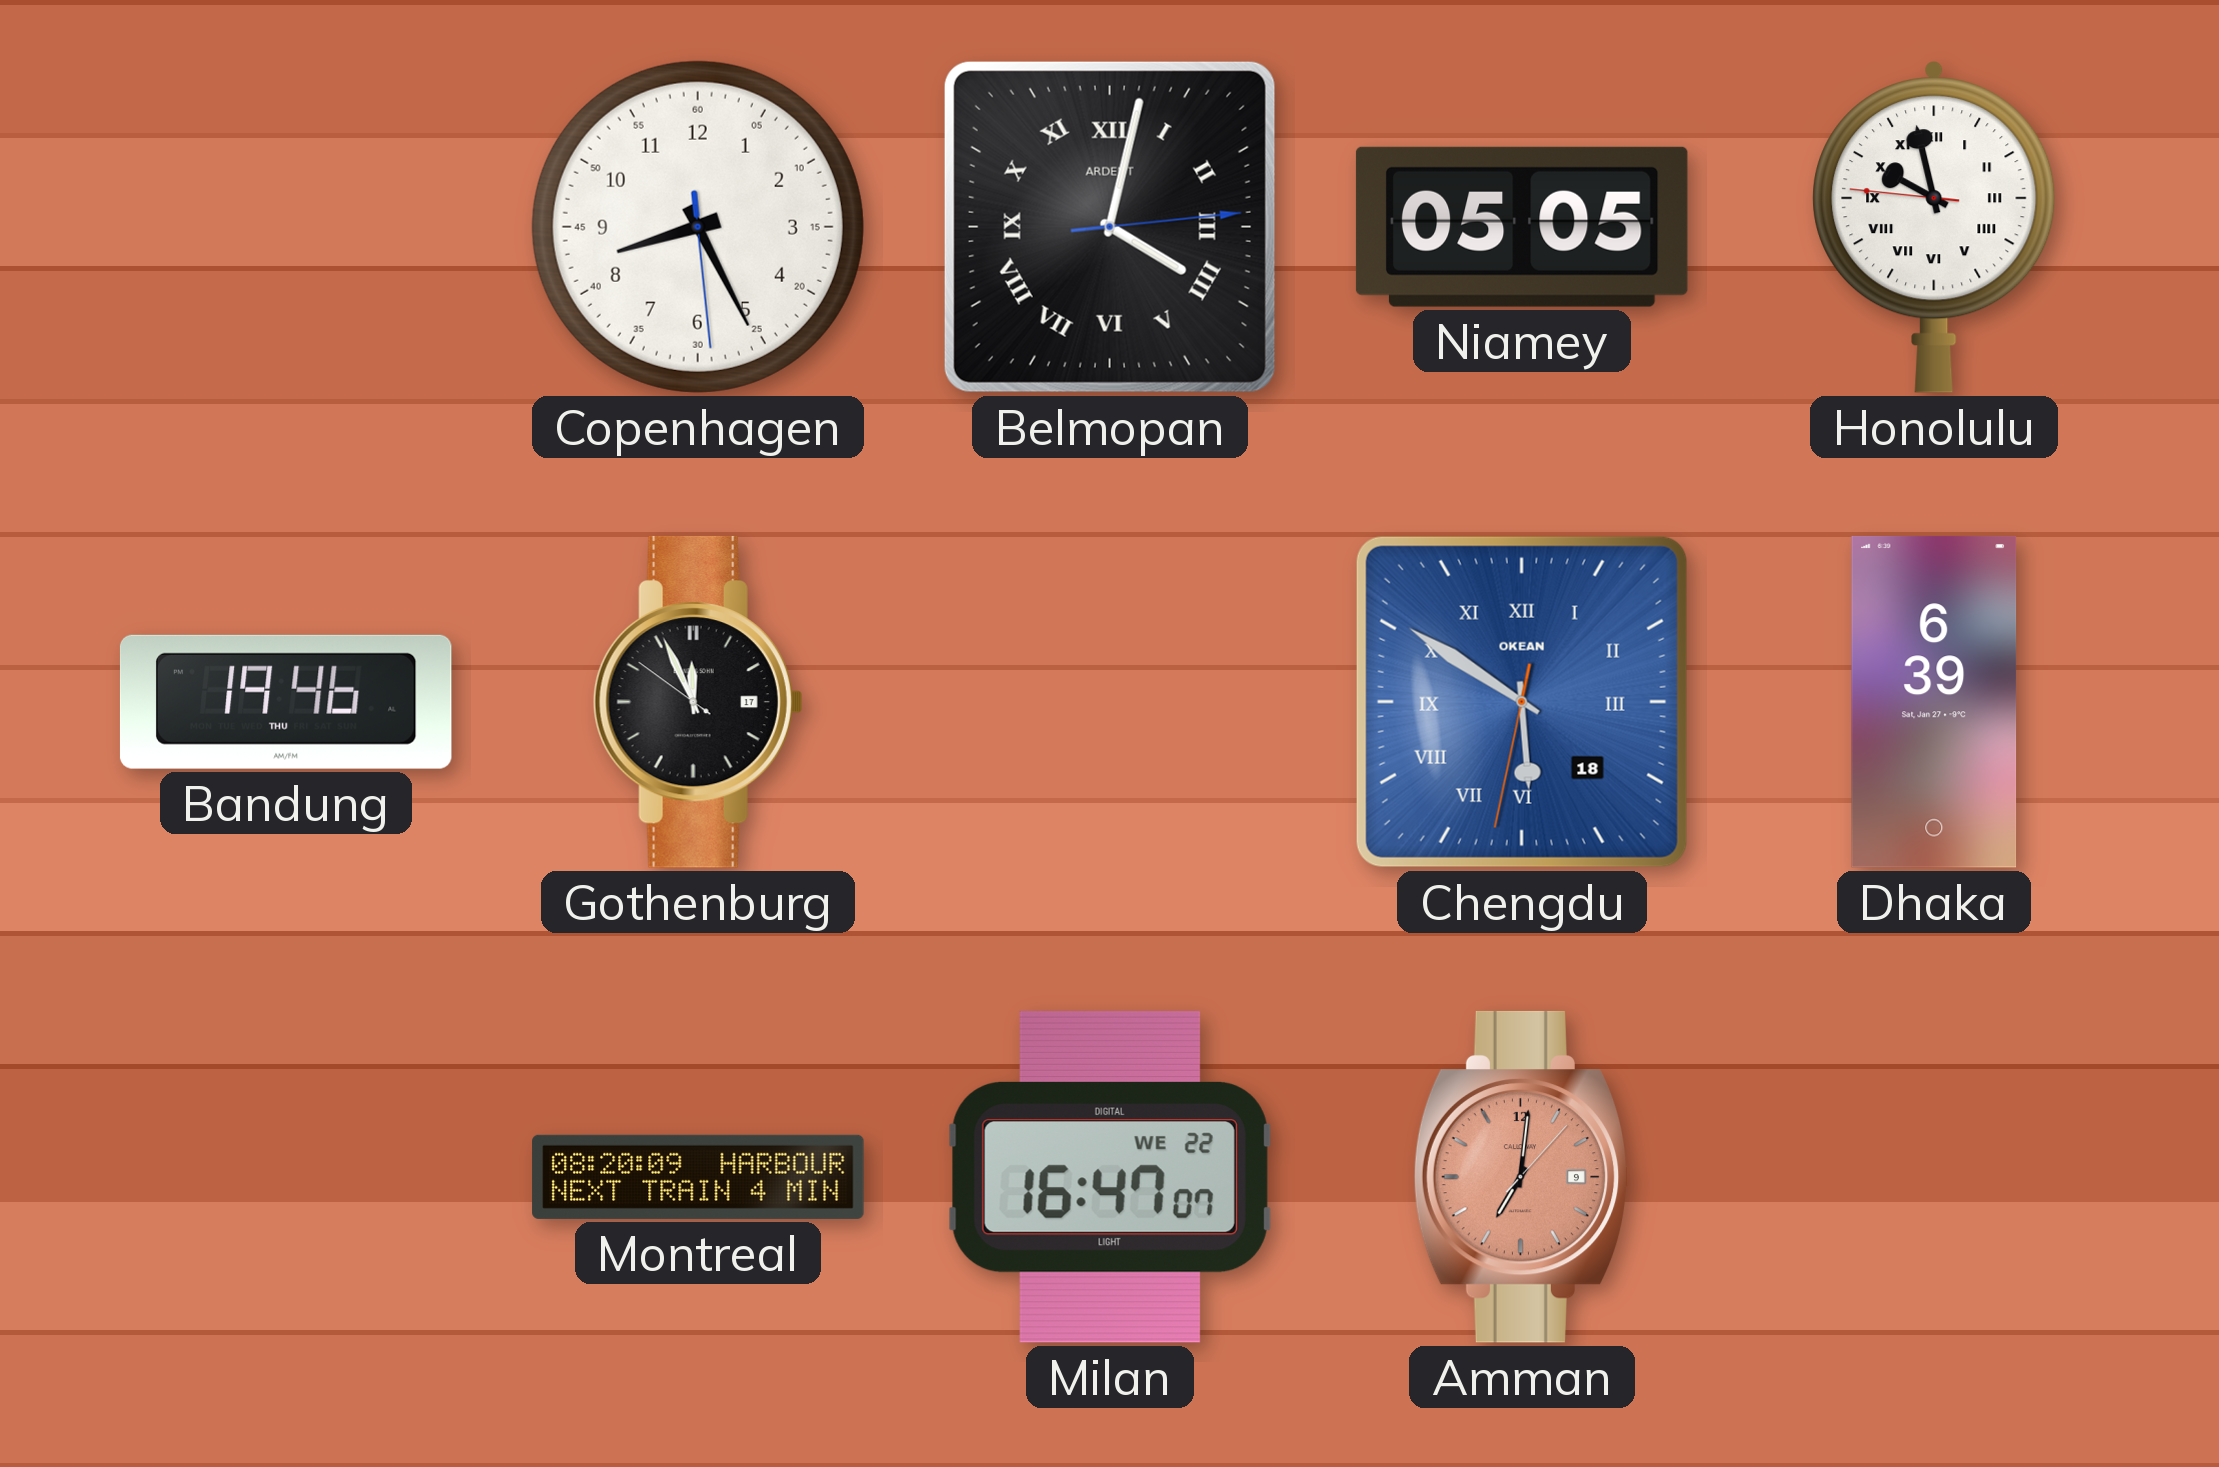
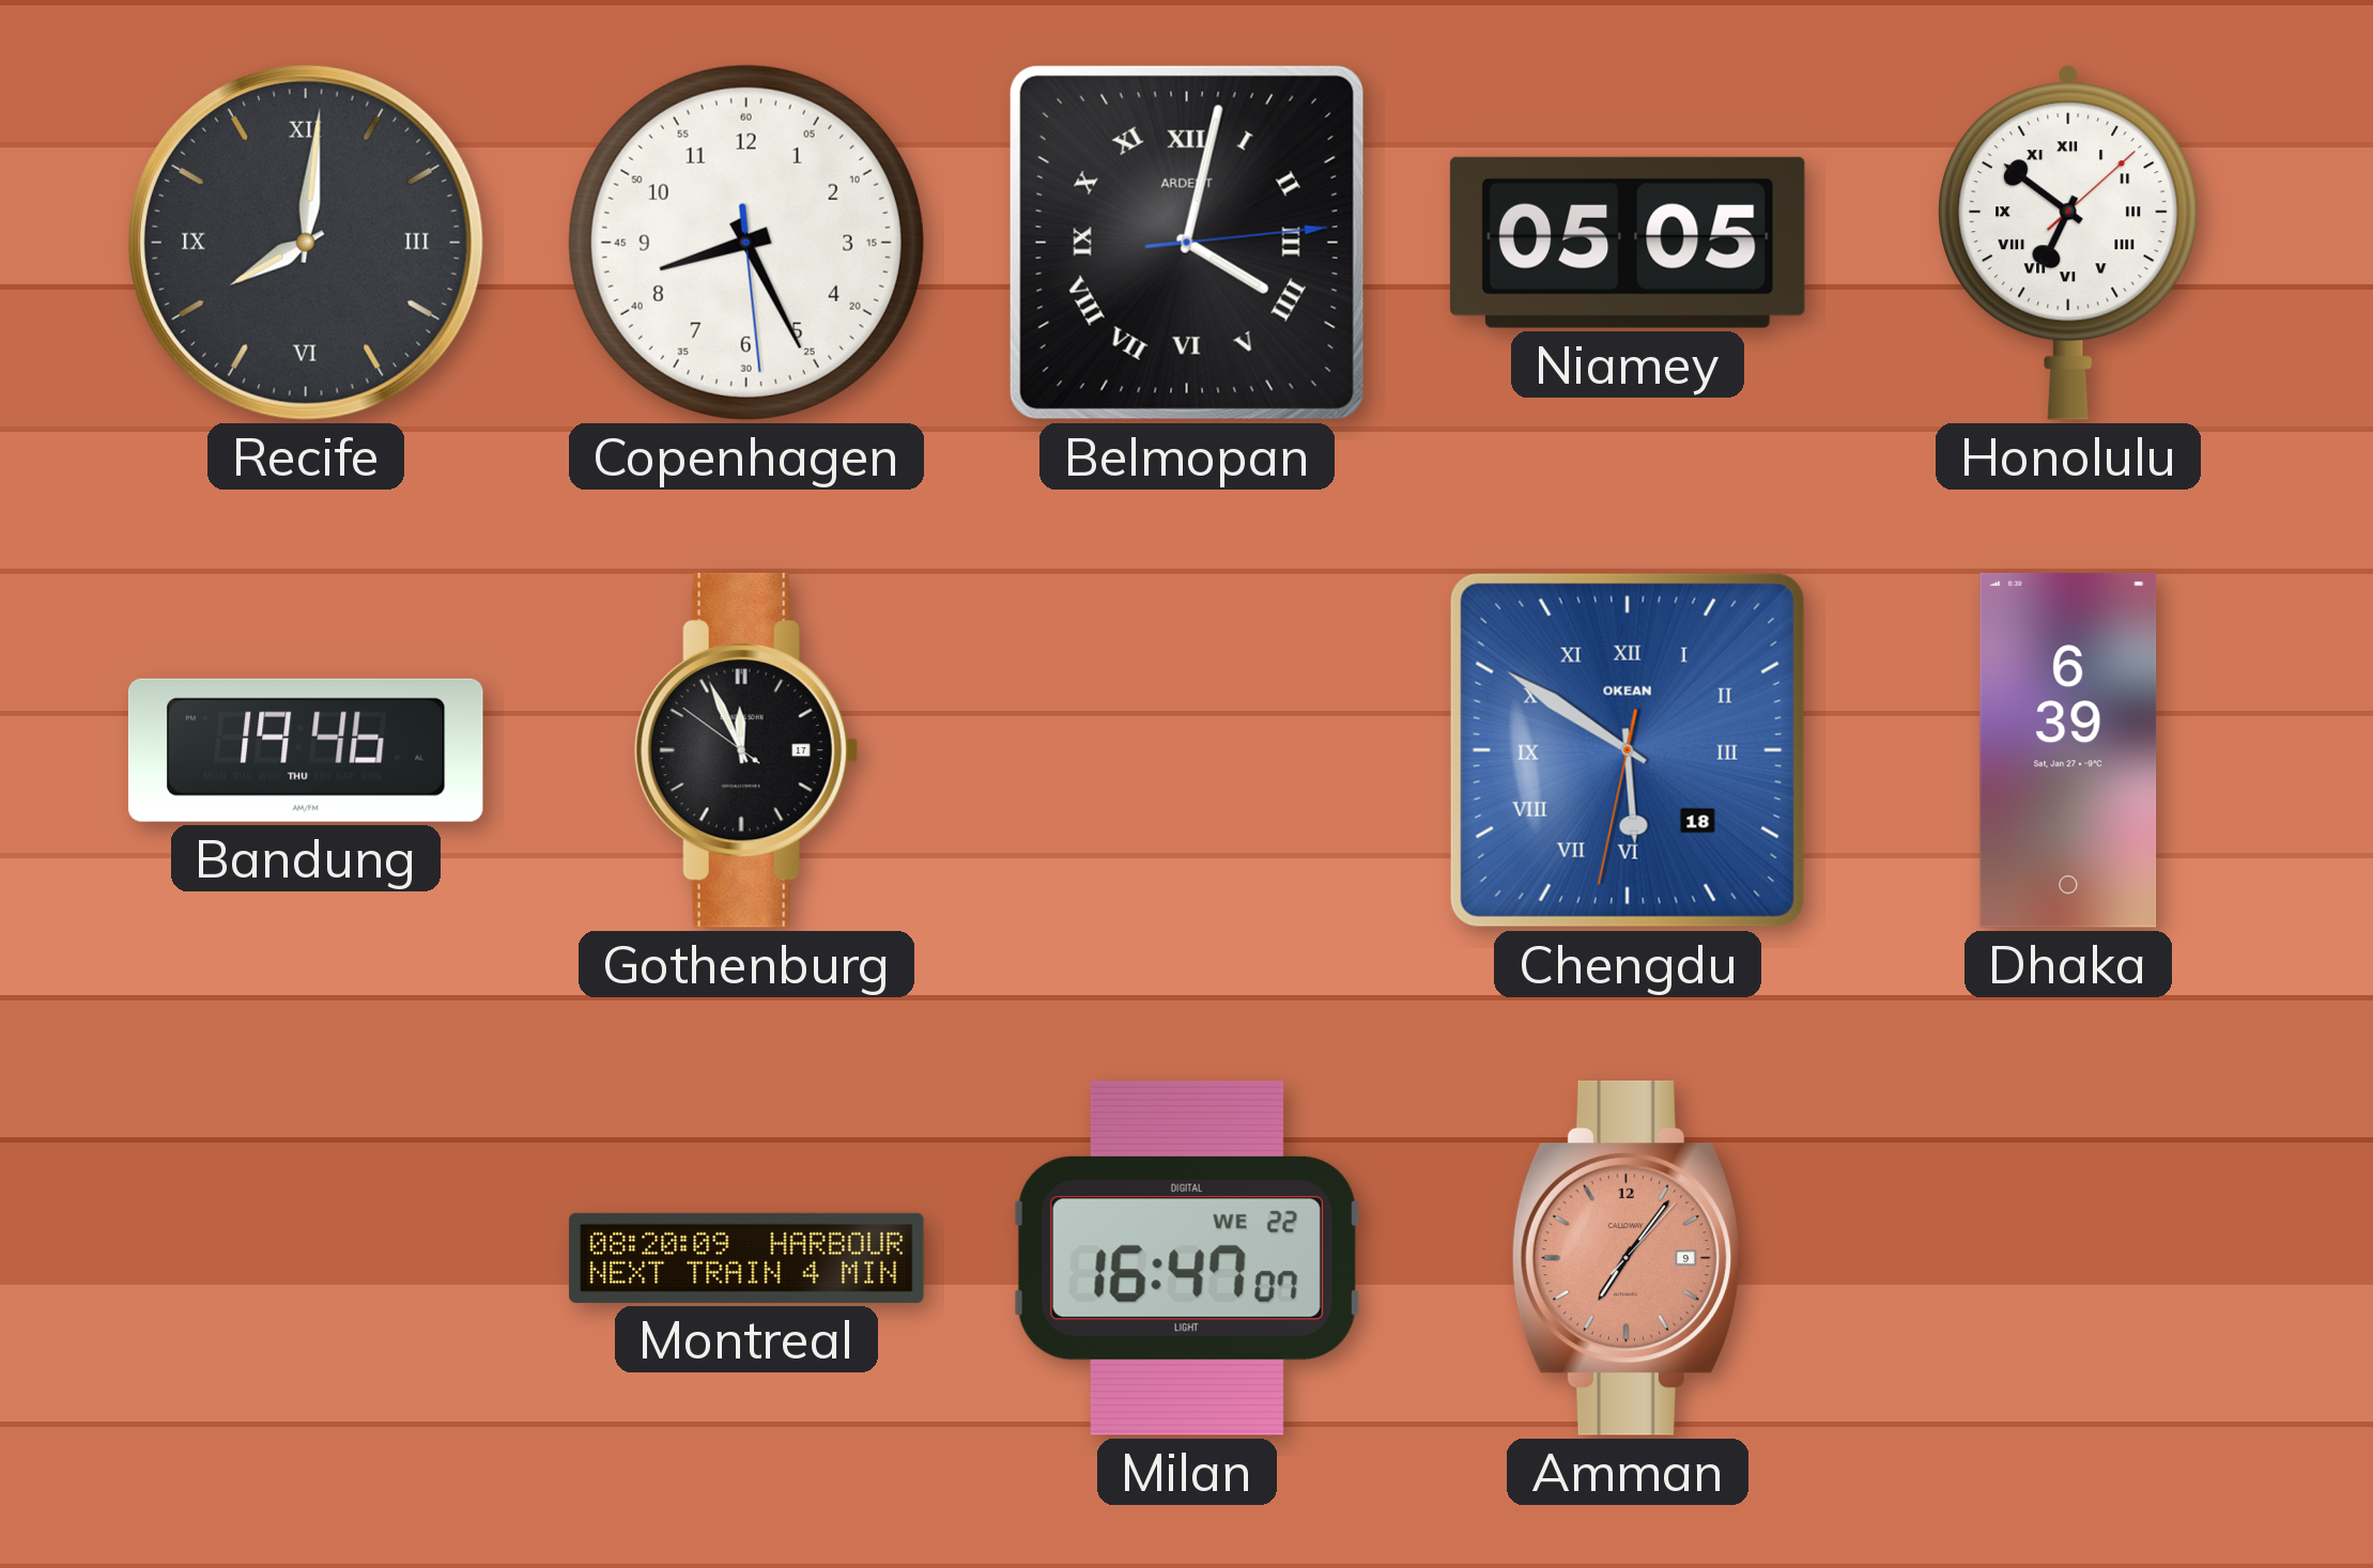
Recife: none -> 8:01
Honolulu: 9:57 -> 6:51
Amman: 7:01 -> 7:06
